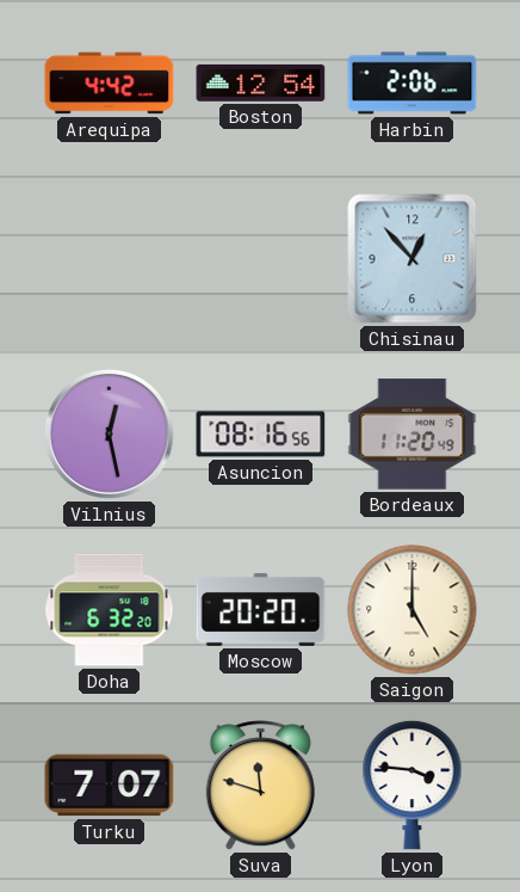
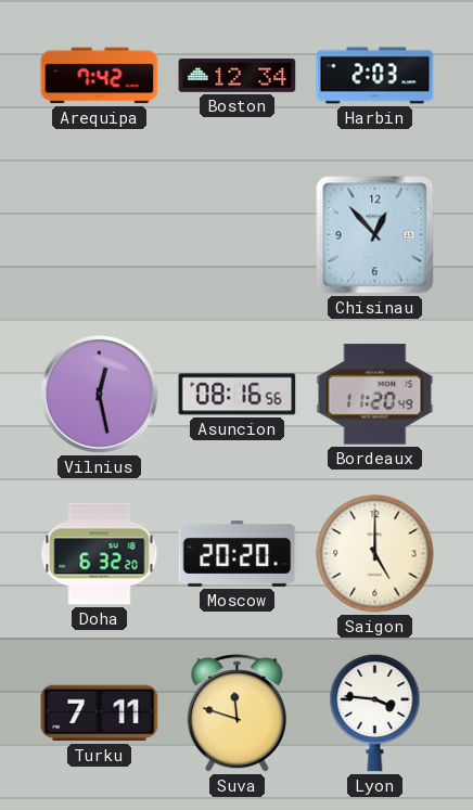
Arequipa: 4:42 -> 7:42
Boston: 12:54 -> 12:34
Harbin: 2:06 -> 2:03
Turku: 7:07 -> 7:11
